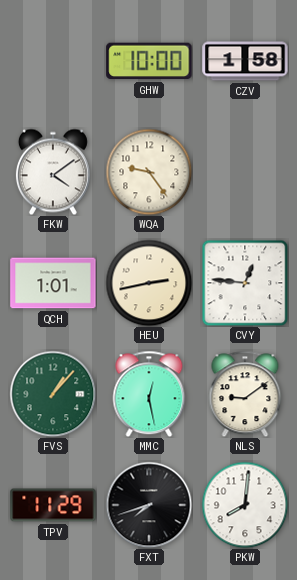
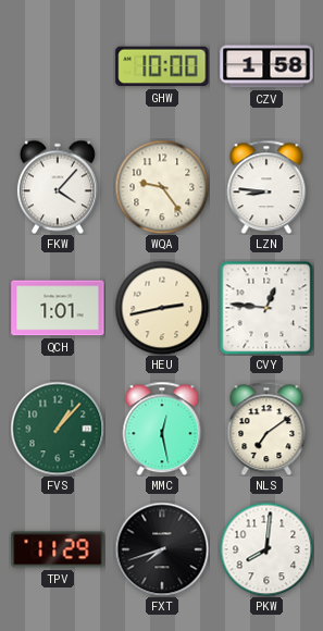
FKW: 4:09 -> 4:07
LZN: none -> 8:46
NLS: 9:09 -> 7:09
